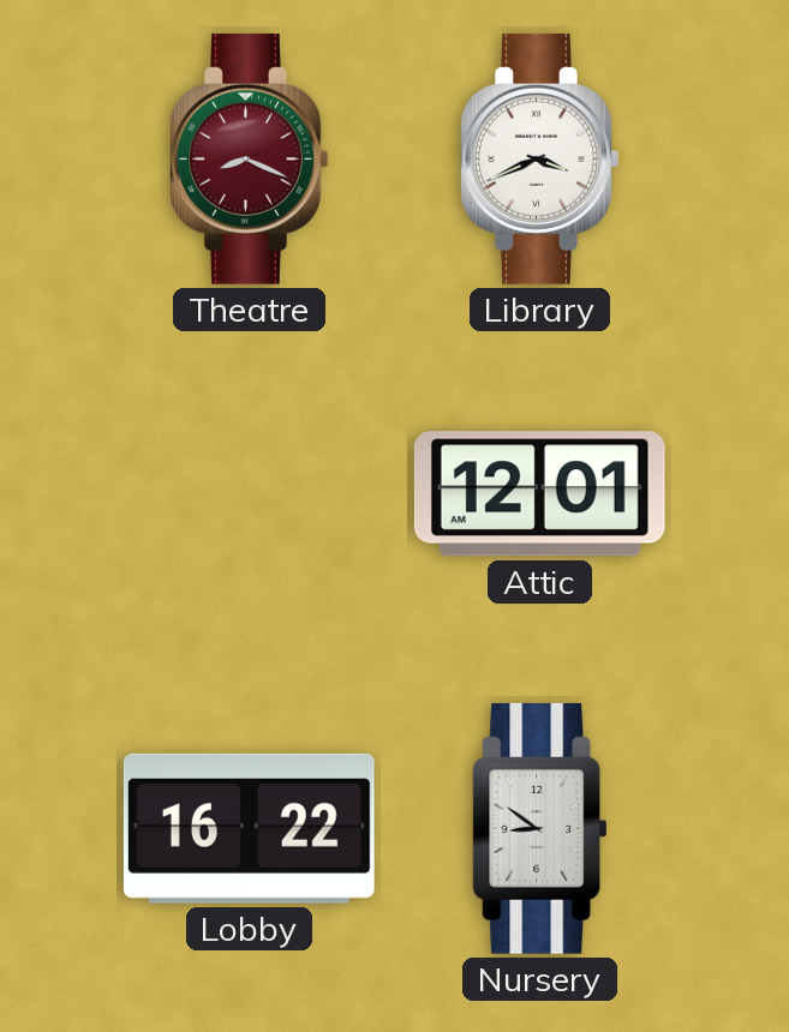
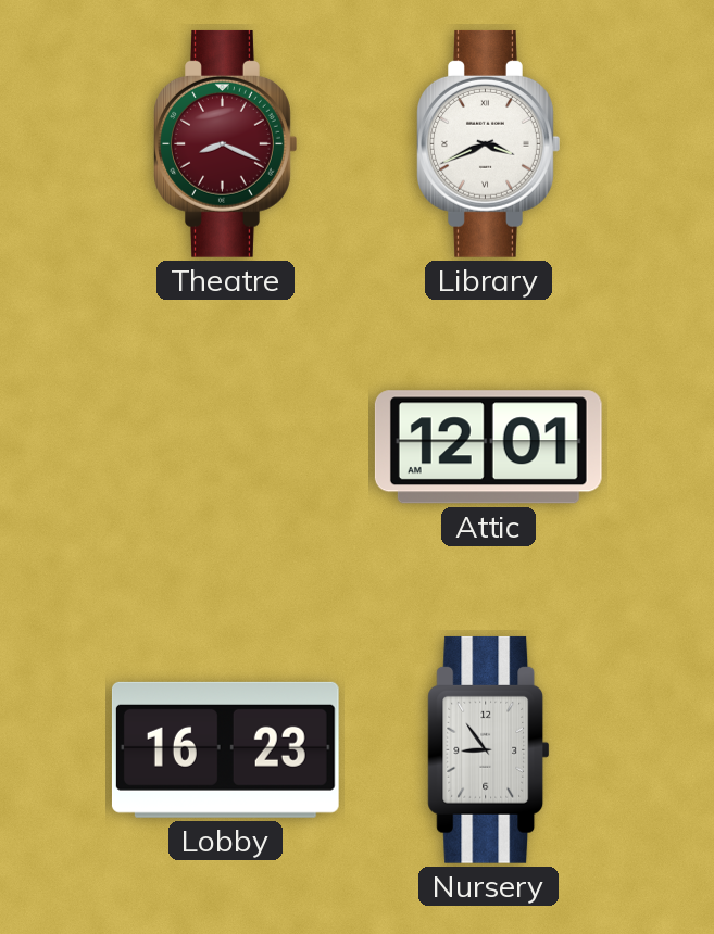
Lobby: 16:22 -> 16:23
Nursery: 8:51 -> 8:54
